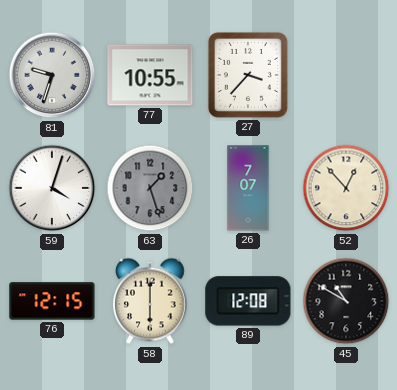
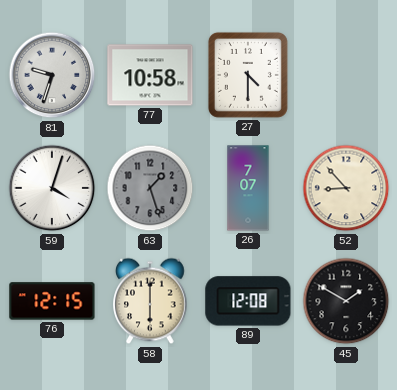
77: 10:55 -> 10:58
27: 3:37 -> 4:30
52: 12:53 -> 8:53
45: 10:50 -> 1:50
